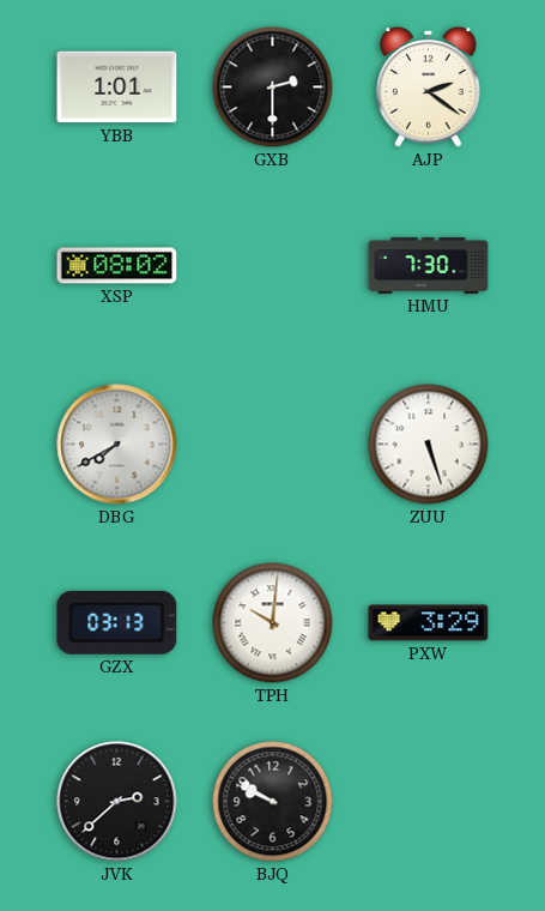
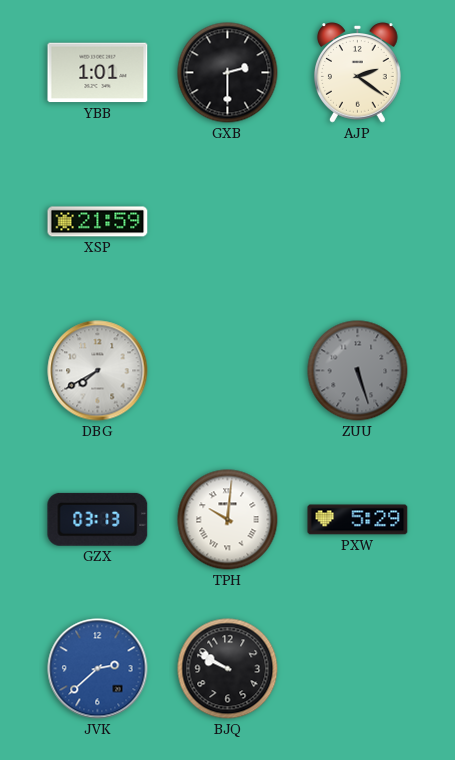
XSP: 08:02 -> 21:59
HMU: 7:30 -> none
ZUU dial: white -> grey
PXW: 3:29 -> 5:29
JVK dial: black -> blue
